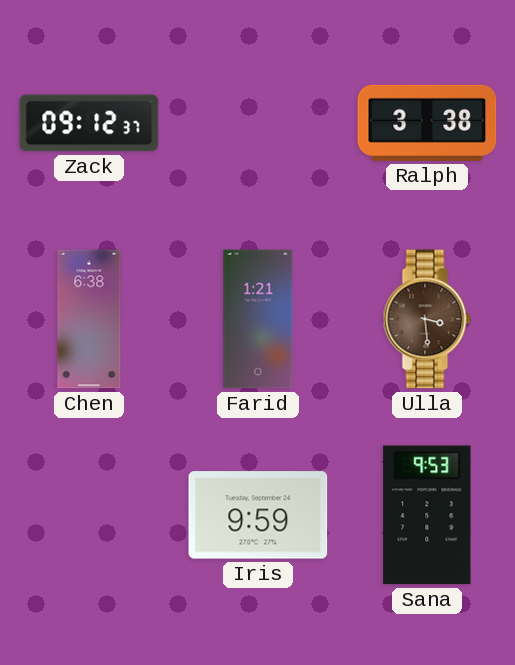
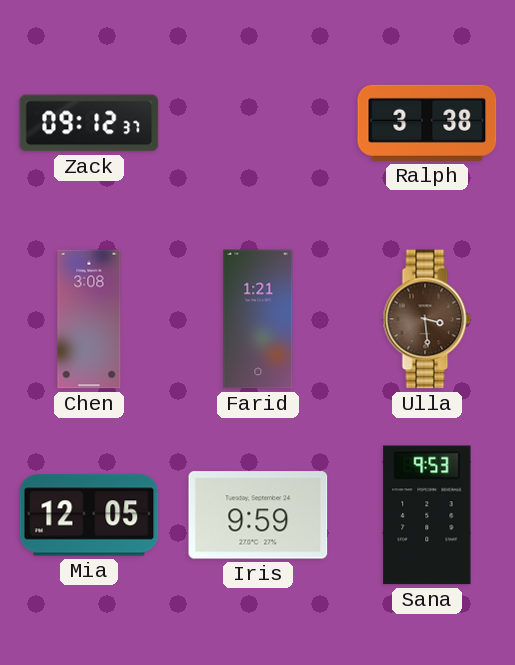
Chen: 6:38 -> 3:08
Mia: none -> 12:05
